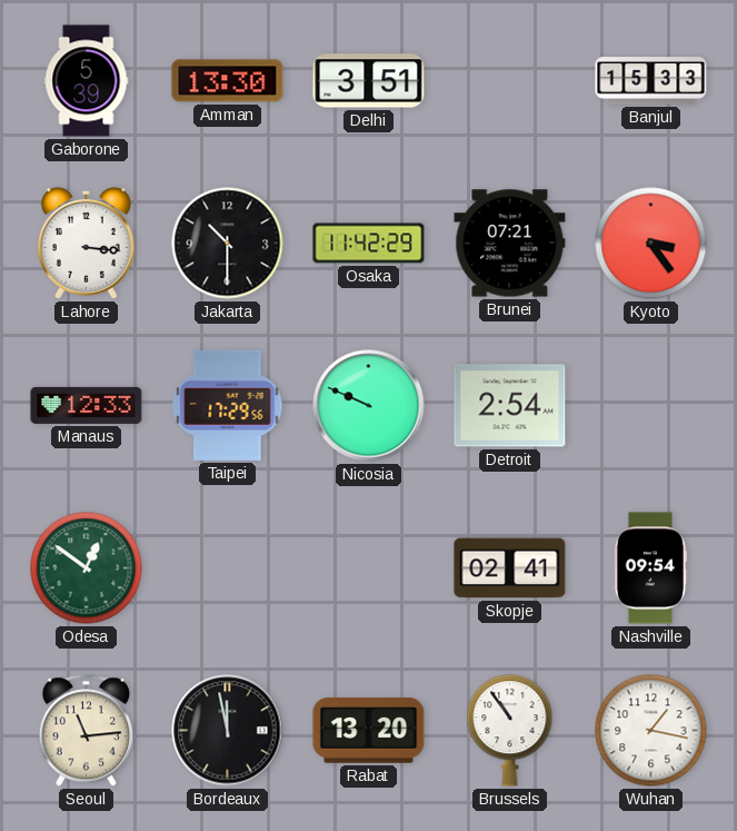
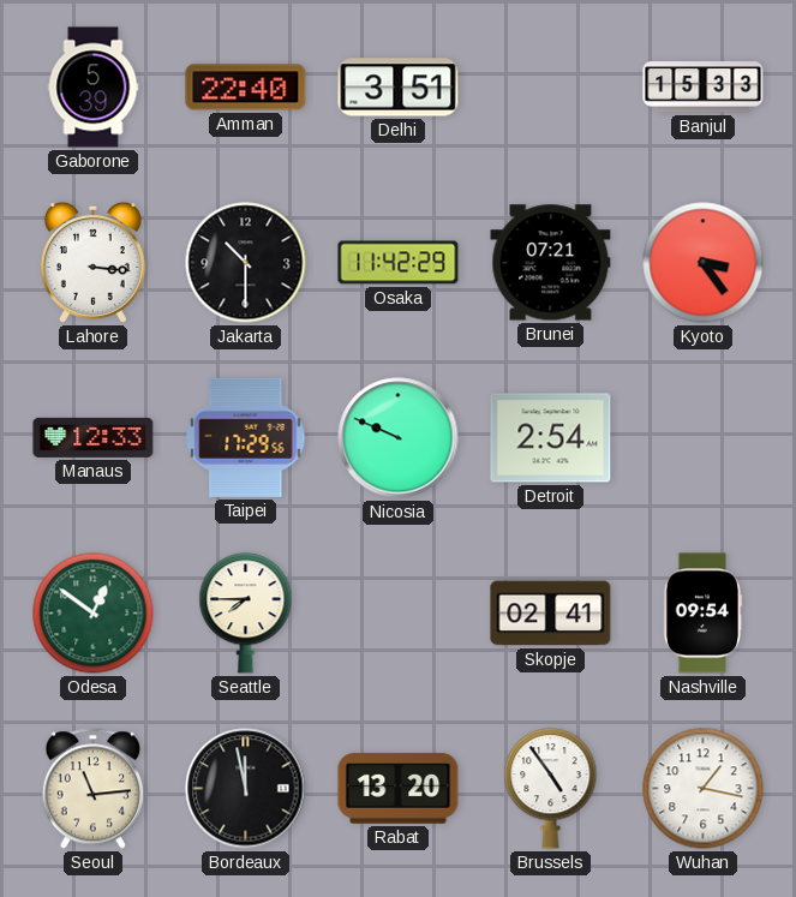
Amman: 13:30 -> 22:40
Seattle: none -> 7:45
Brussels: 10:54 -> 4:54
